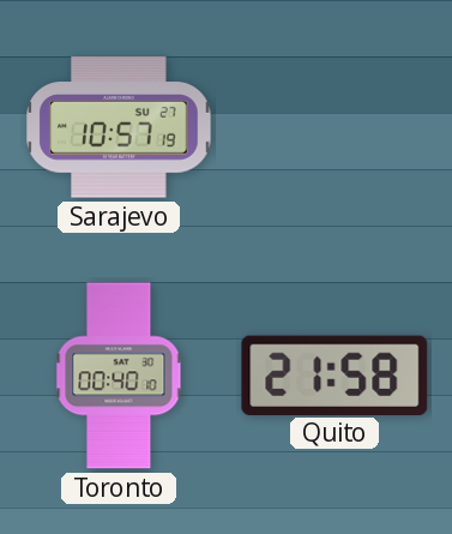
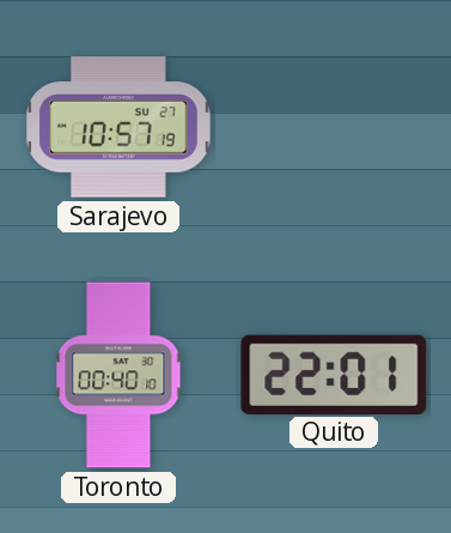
Quito: 21:58 -> 22:01
